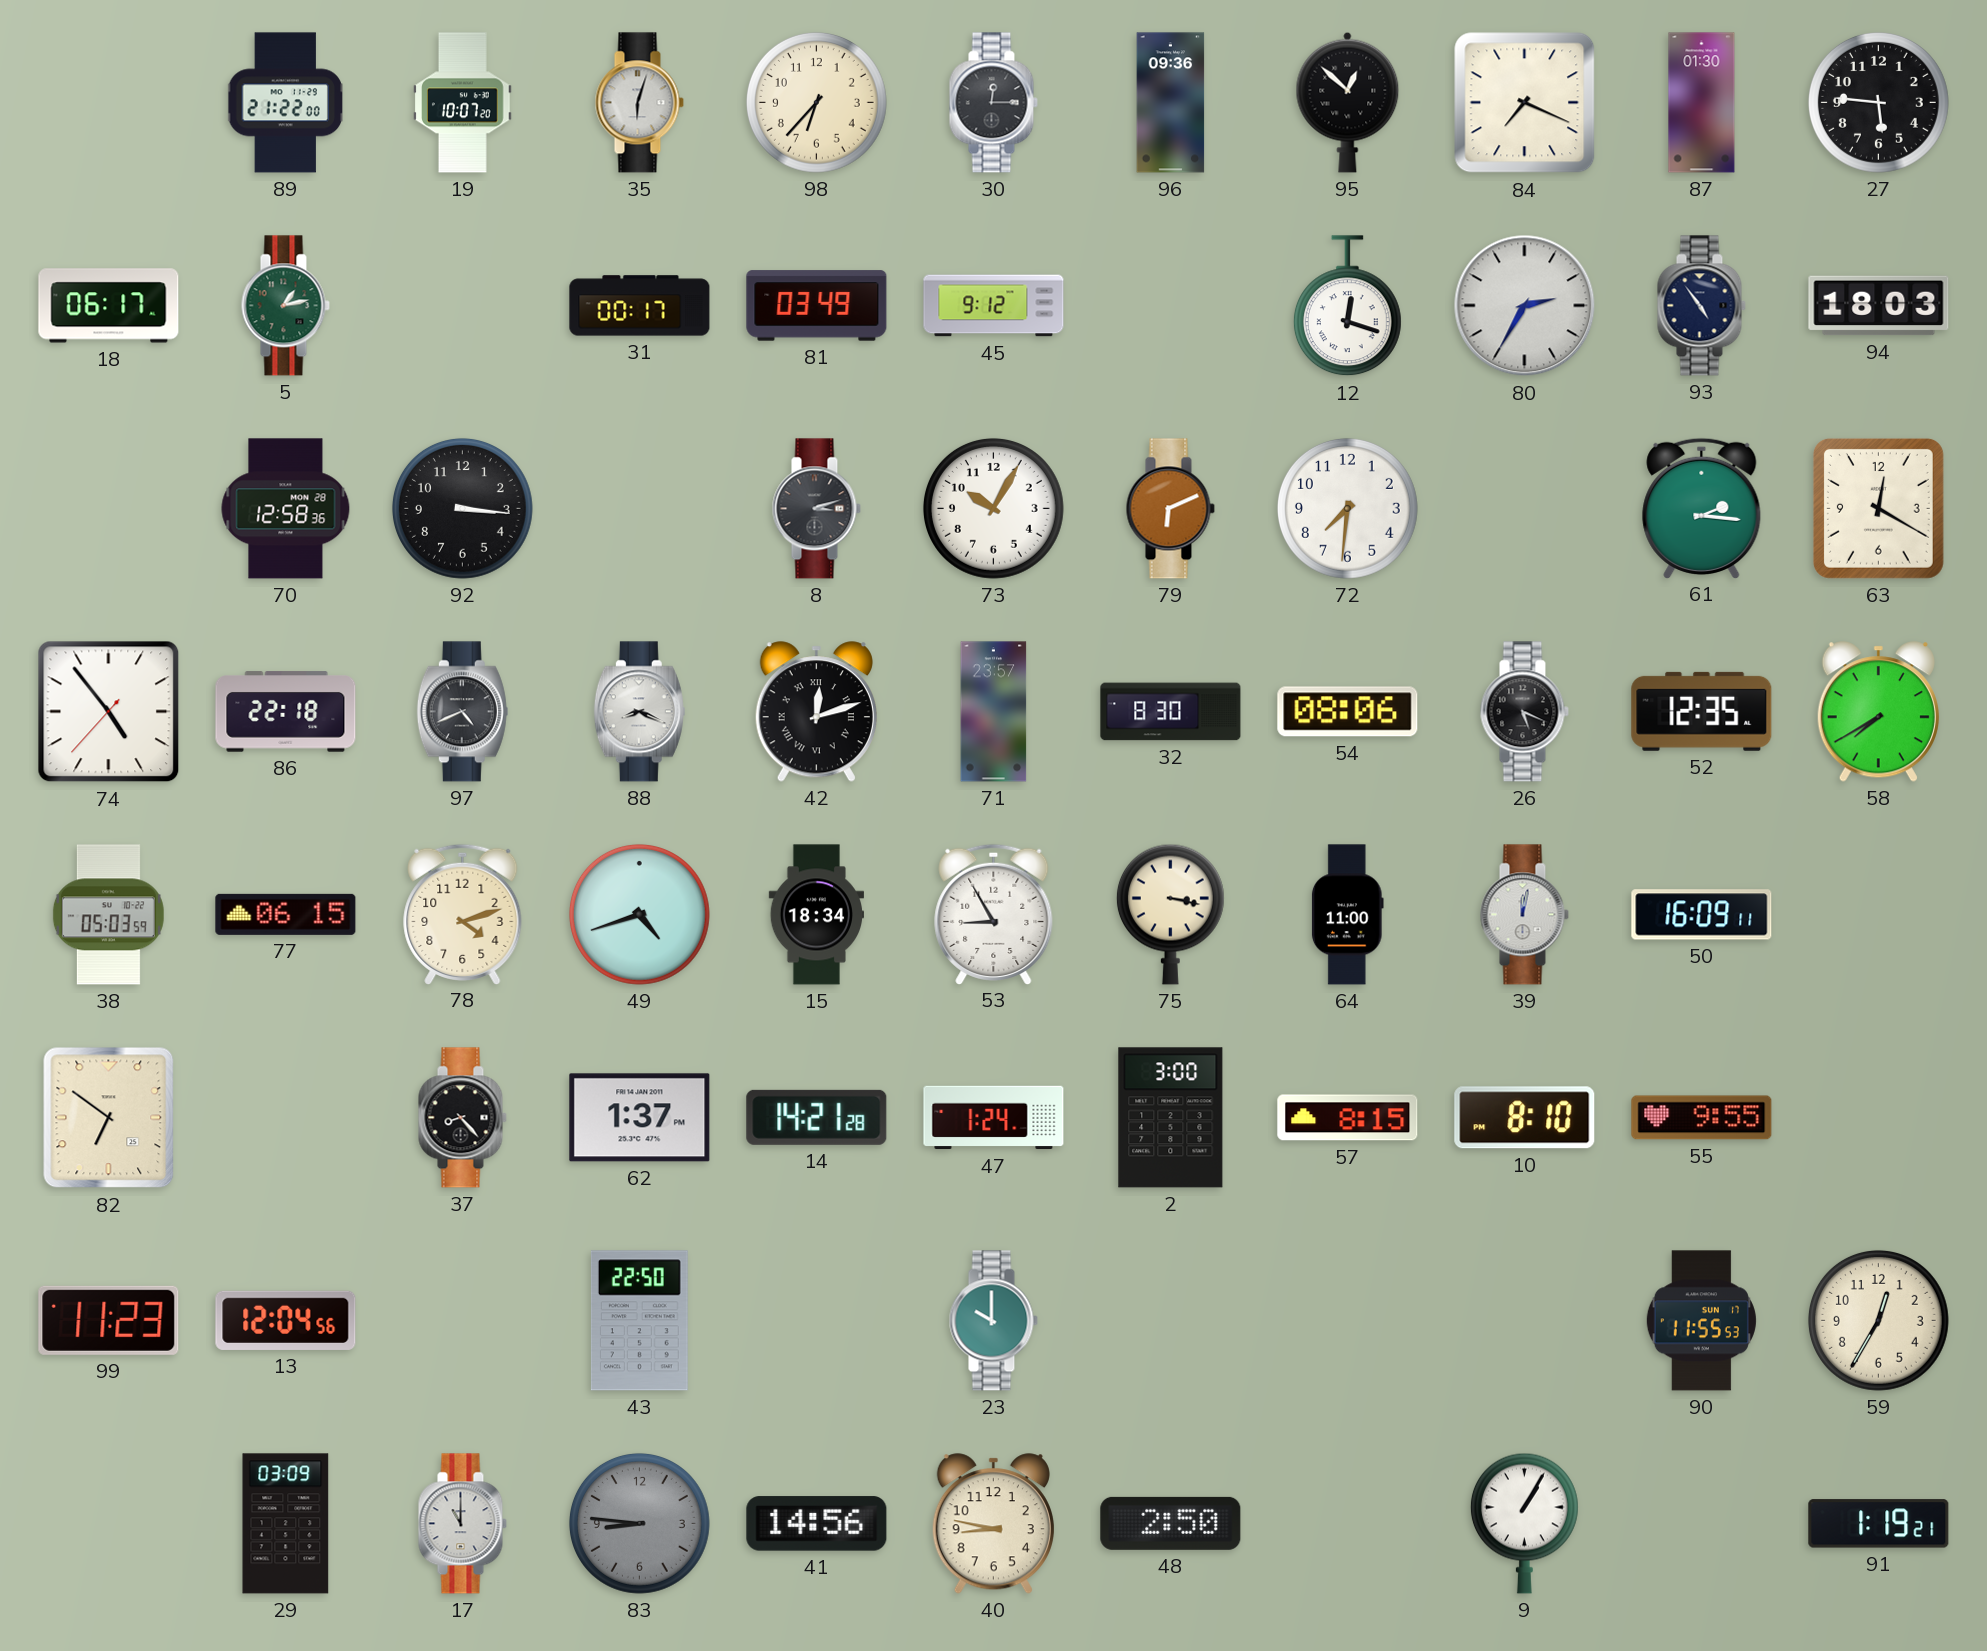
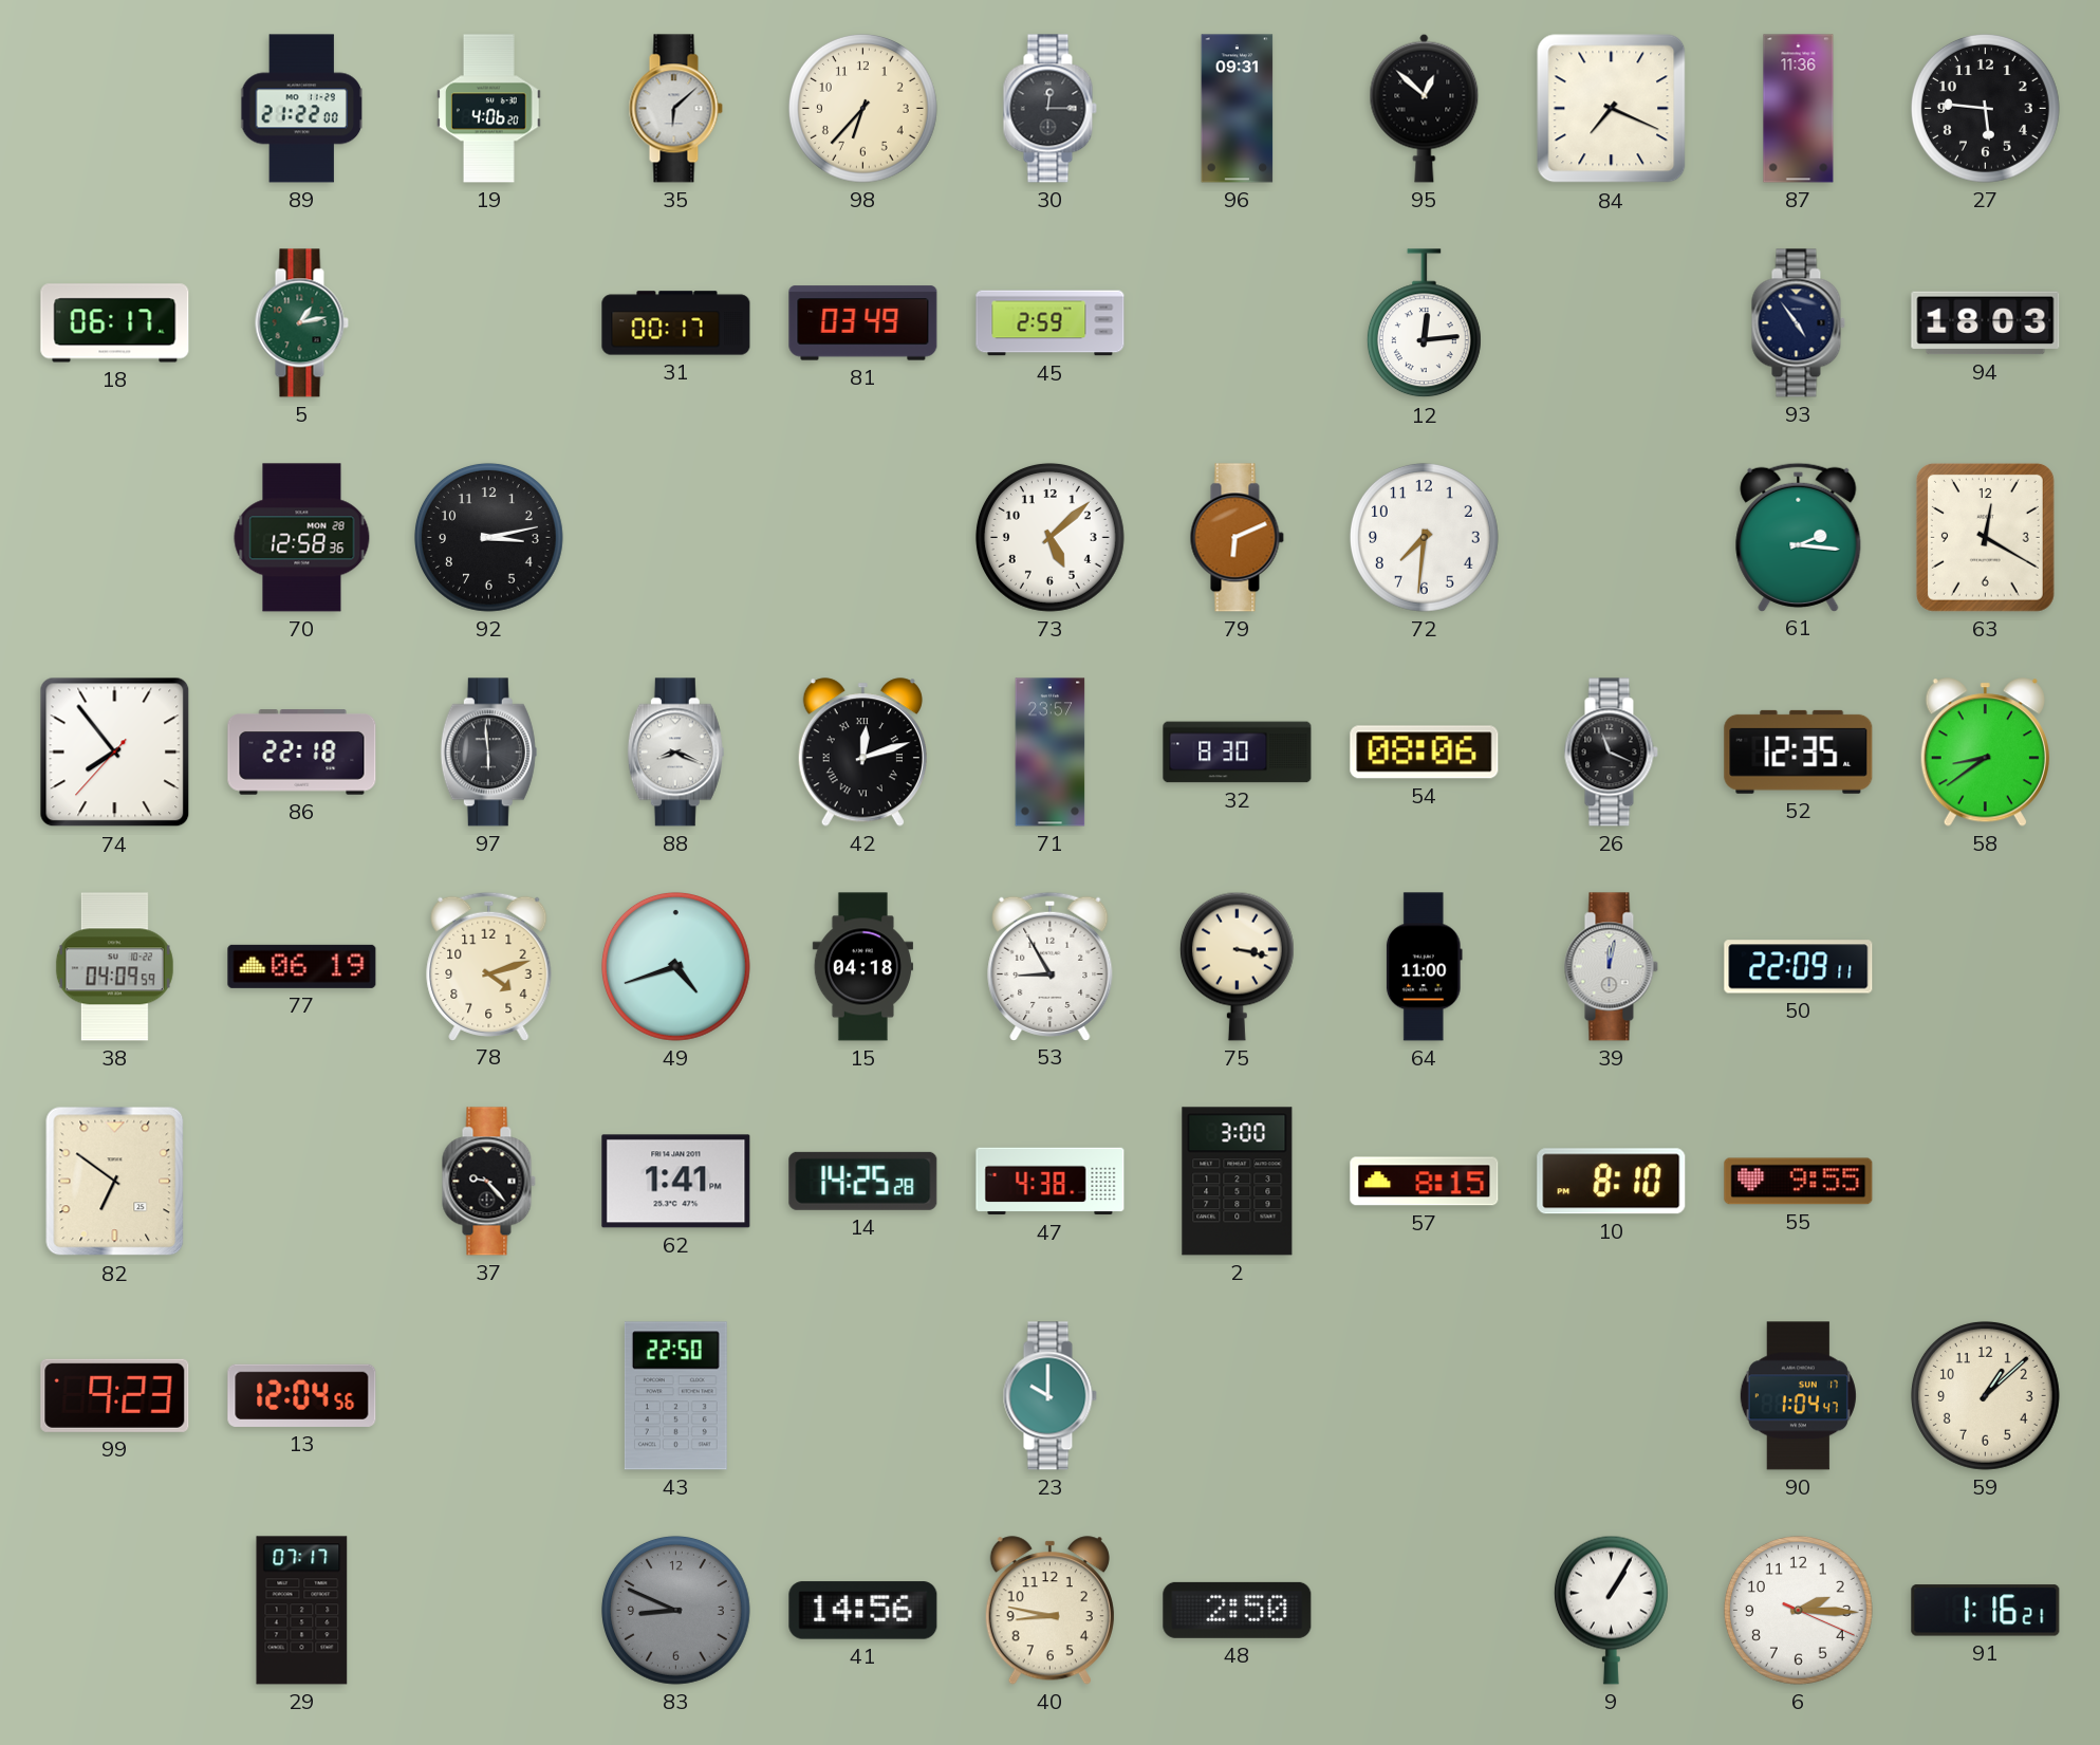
19: 10:07 -> 4:06
35: 6:03 -> 6:08
96: 09:36 -> 09:31
87: 01:30 -> 11:36
45: 9:12 -> 2:59
12: 12:18 -> 12:14
80: 2:35 -> none
92: 3:16 -> 3:13
8: 3:12 -> none
73: 10:05 -> 5:08
74: 4:53 -> 7:53
97: 4:41 -> 5:59
26: 5:19 -> 11:19
58: 7:40 -> 8:39
38: 05:03 -> 04:09
77: 06:15 -> 06:19
15: 18:34 -> 04:18
50: 16:09 -> 22:09
37: 8:23 -> 9:23
62: 1:37 -> 1:41
14: 14:21 -> 14:25
47: 1:24 -> 4:38
99: 11:23 -> 9:23
90: 11:55 -> 1:04
59: 12:35 -> 1:08
29: 03:09 -> 07:17
17: 11:00 -> none
83: 8:46 -> 8:49
6: none -> 2:15
91: 1:19 -> 1:16
